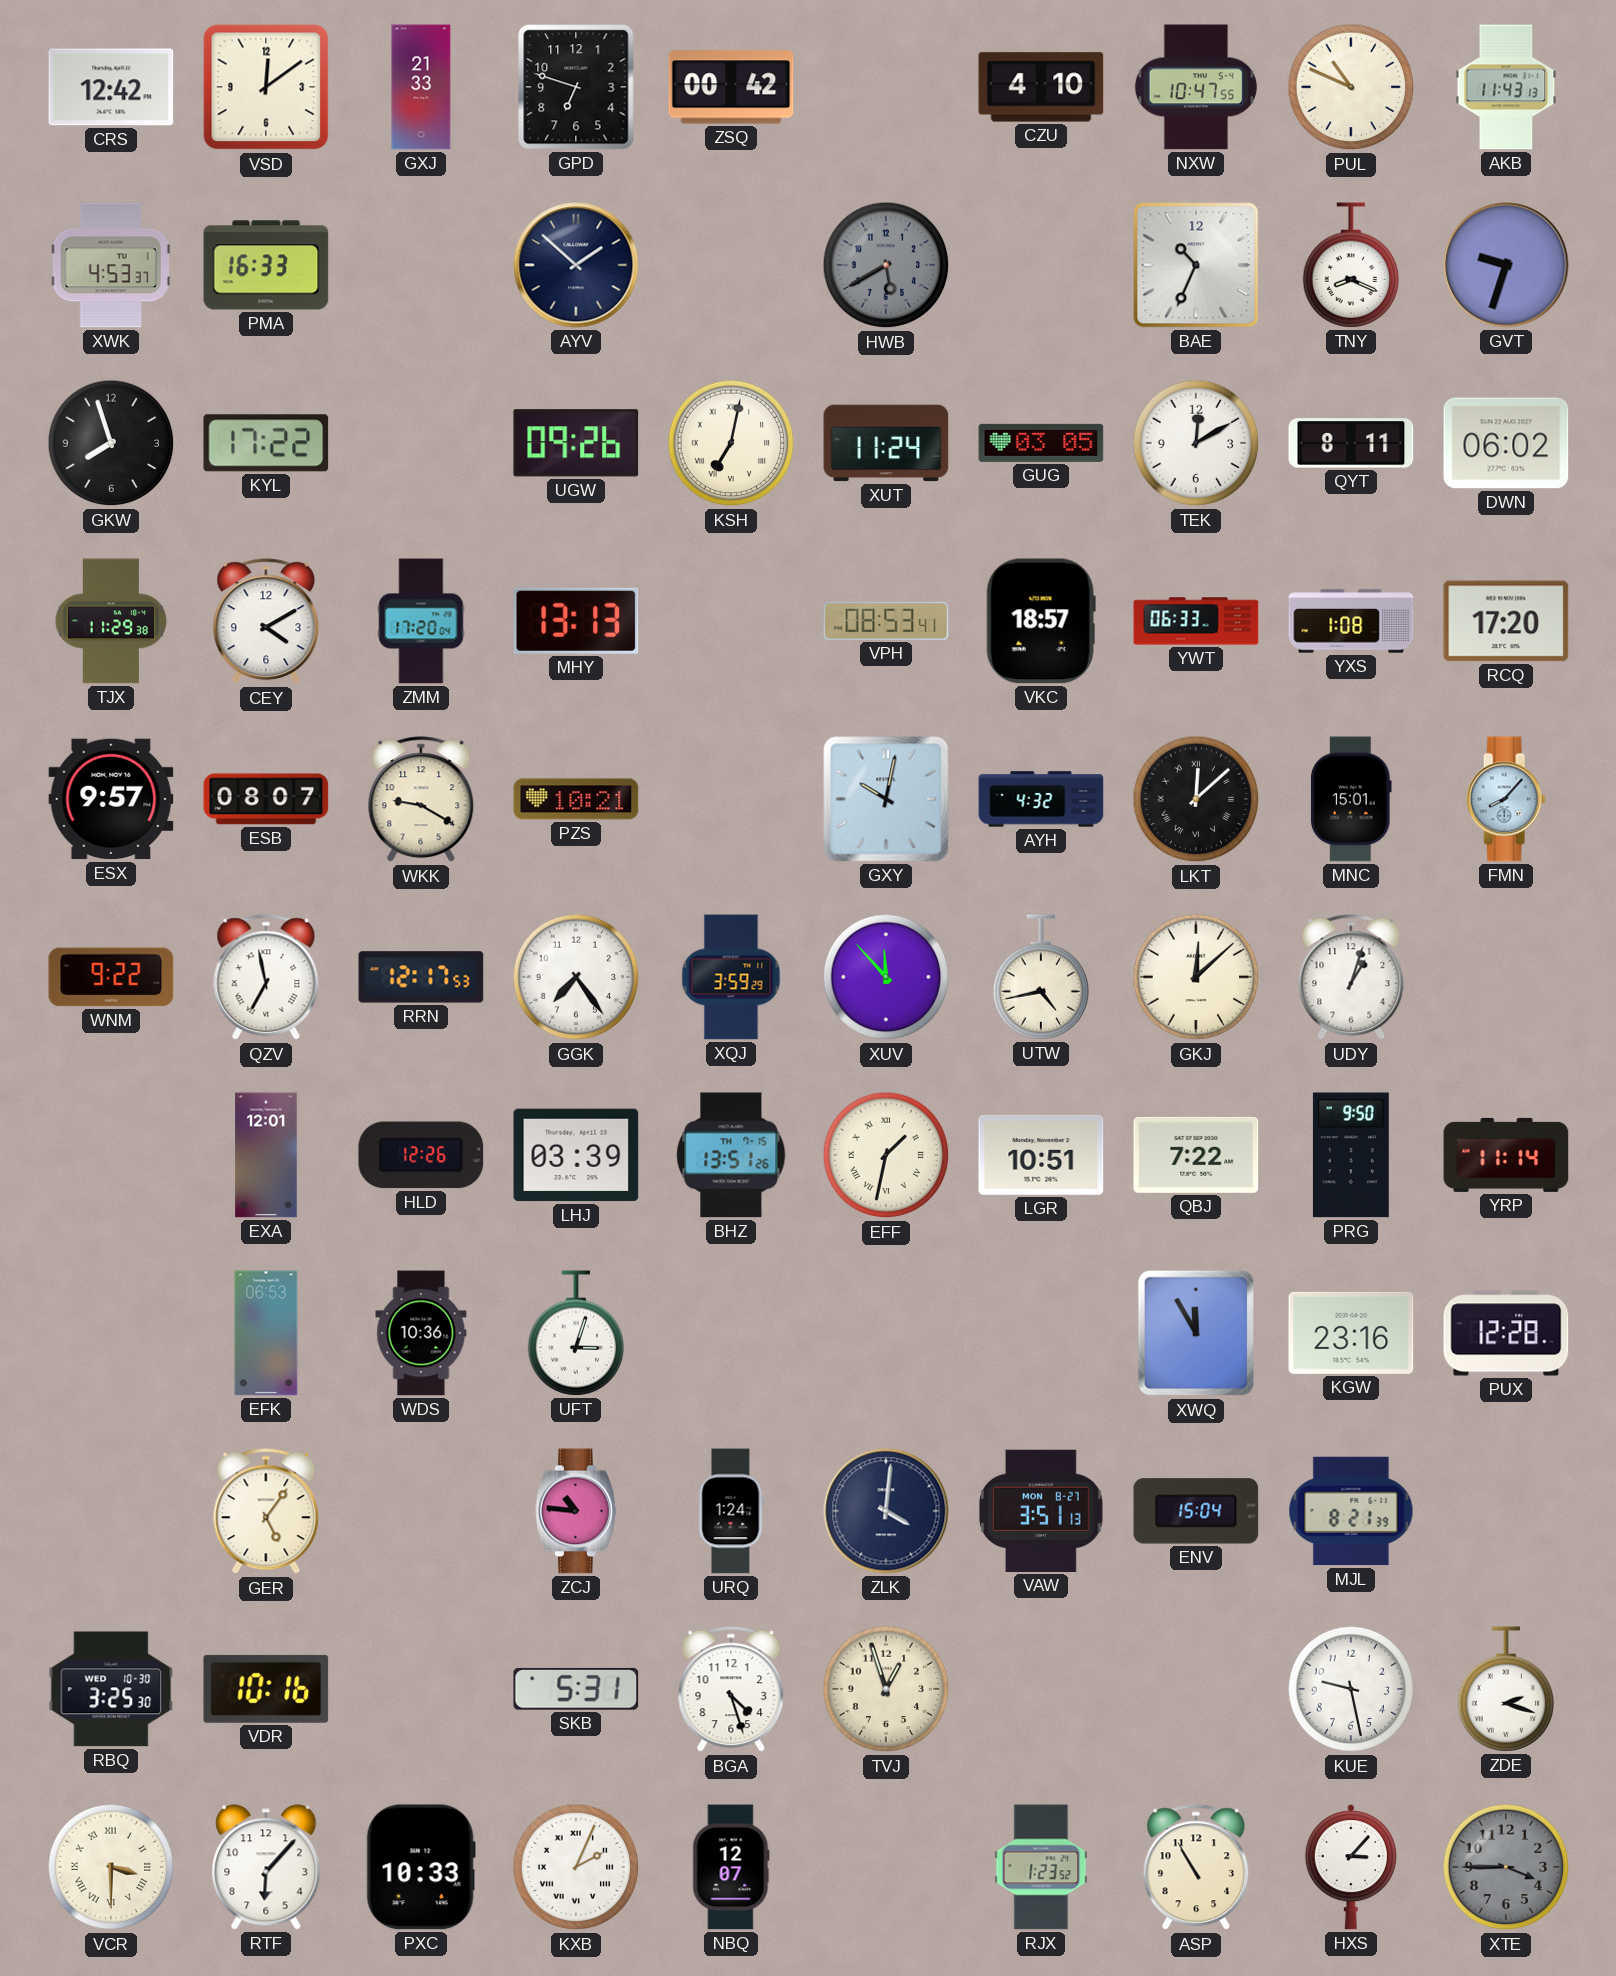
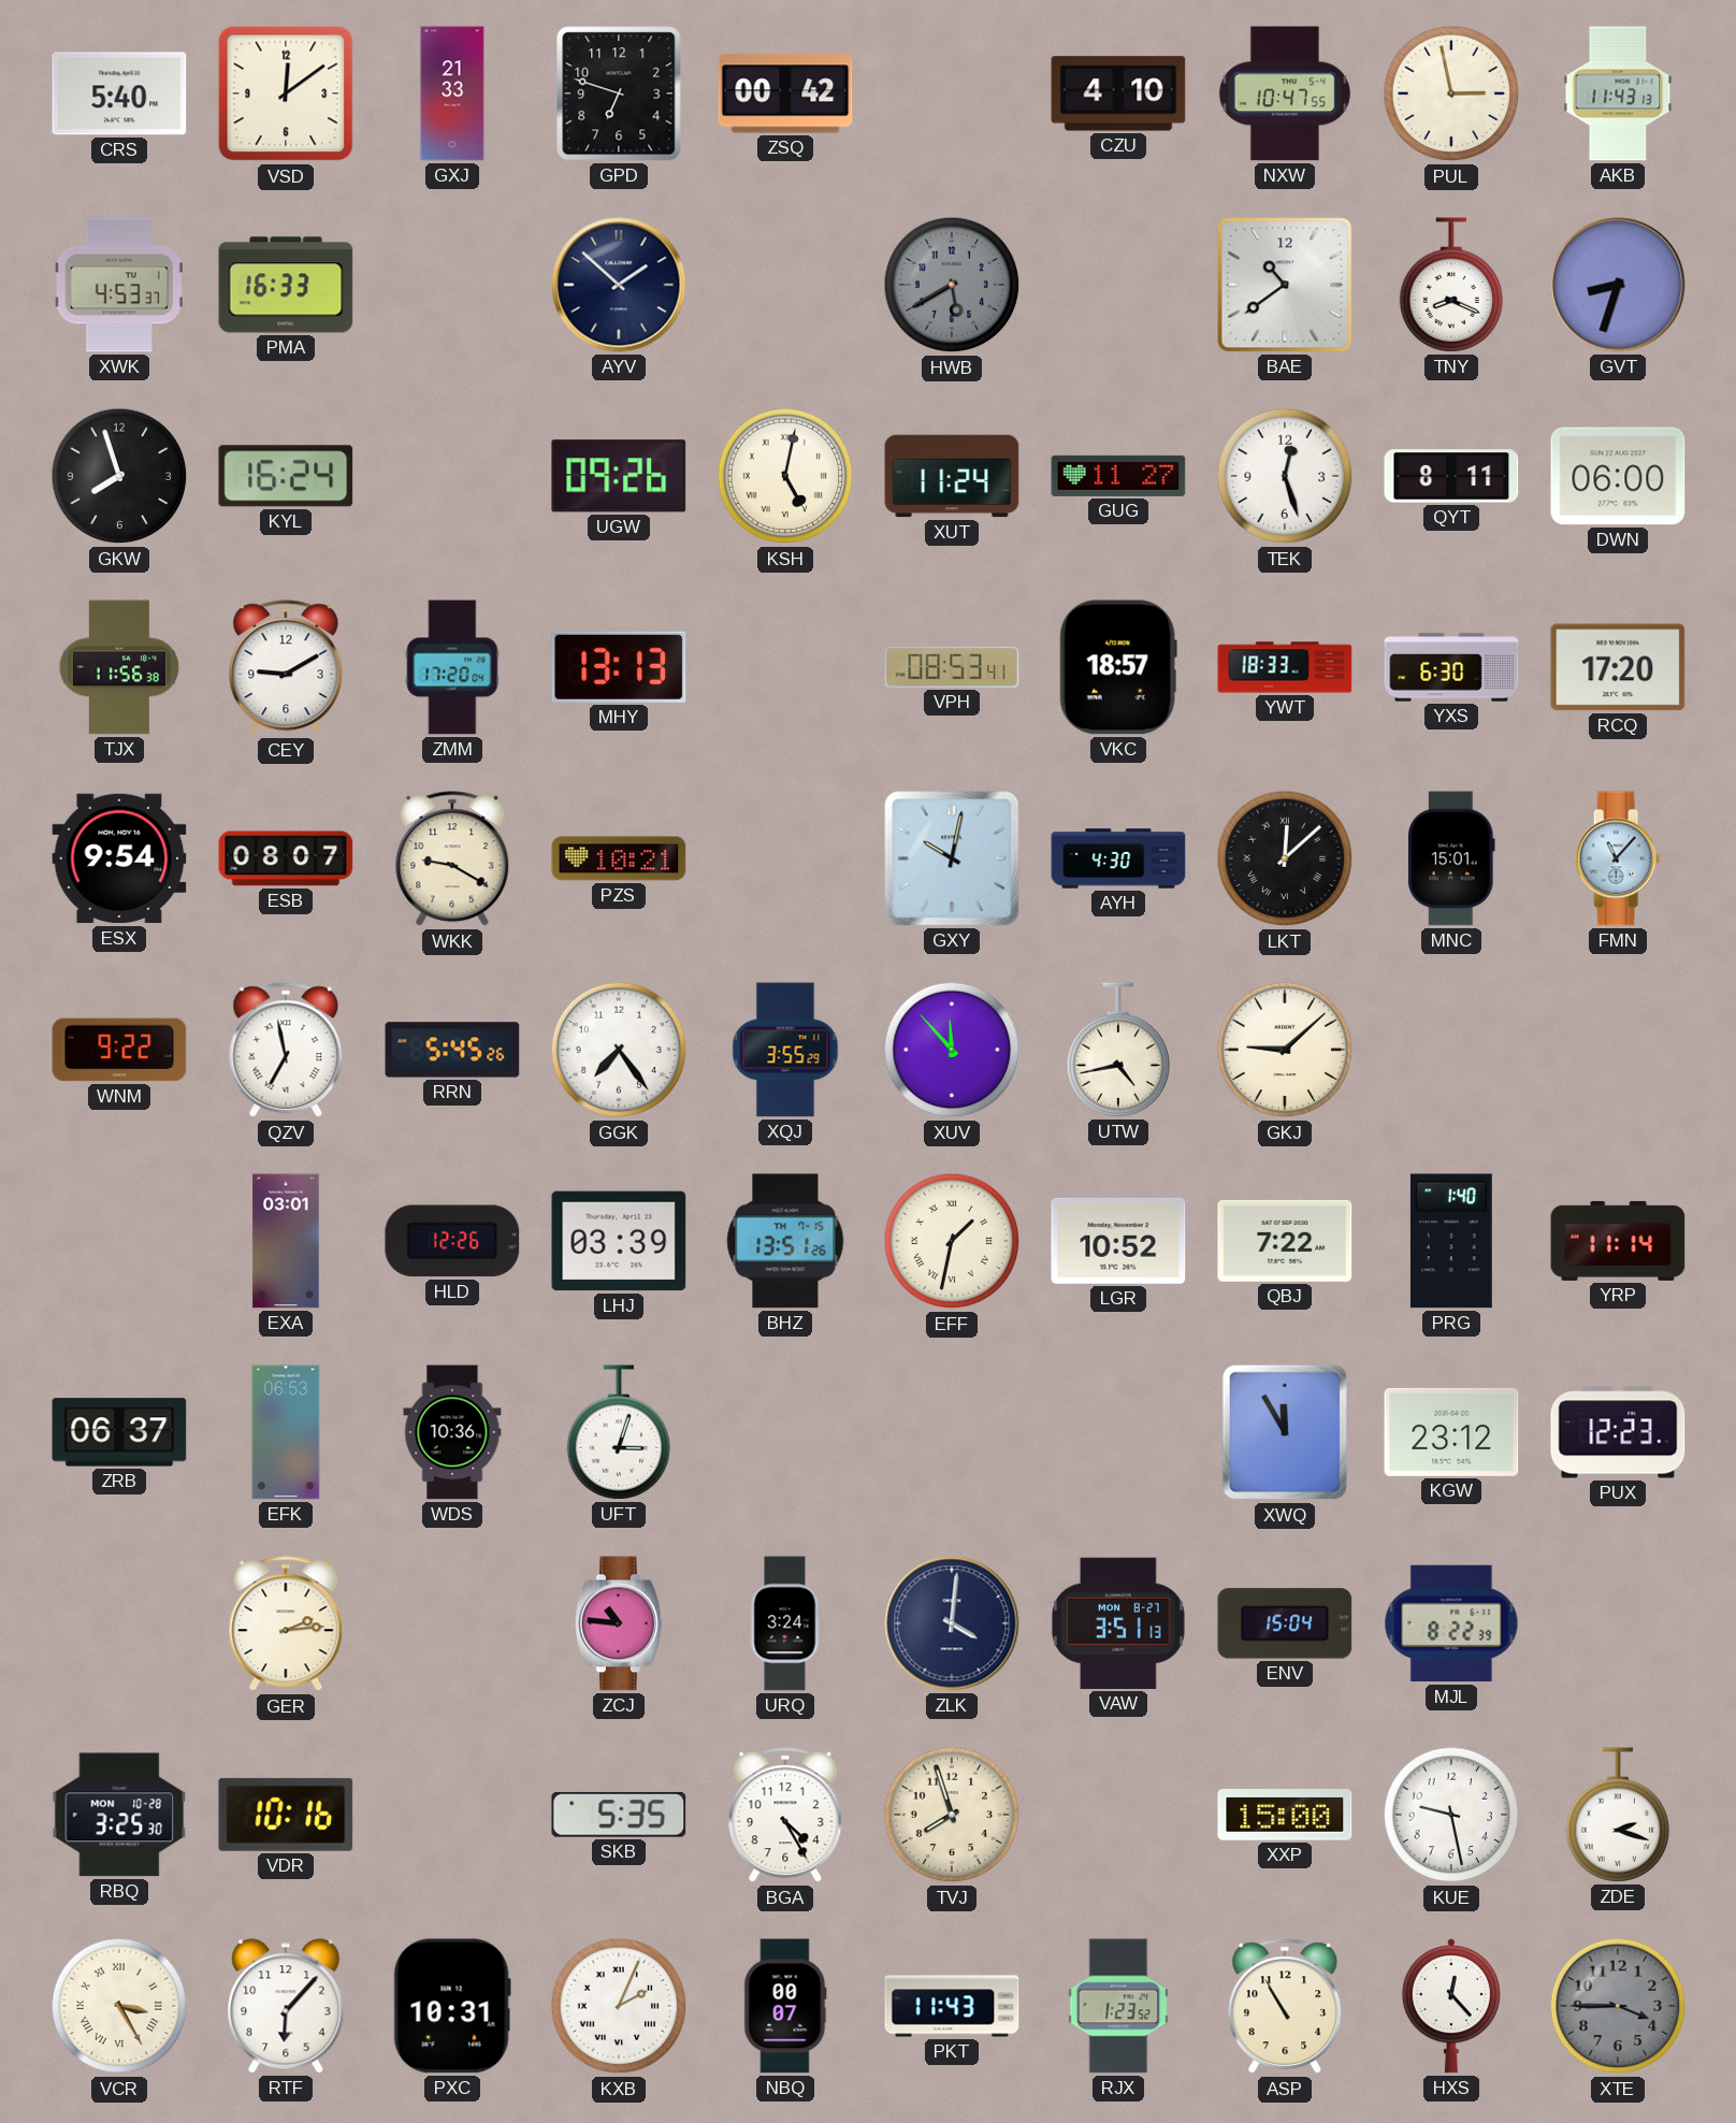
CRS: 12:42 -> 5:40
PUL: 10:49 -> 2:58
BAE: 10:34 -> 10:39
GVT: 9:33 -> 8:33
KYL: 17:22 -> 16:24
KSH: 7:02 -> 5:02
GUG: 03:05 -> 11:27
TEK: 12:10 -> 12:27
DWN: 06:02 -> 06:00
TJX: 11:29 -> 11:56
CEY: 4:10 -> 9:10
YWT: 06:33 -> 18:33
YXS: 1:08 -> 6:30
ESX: 9:57 -> 9:54
AYH: 4:32 -> 4:30
FMN: 8:07 -> 11:07
RRN: 12:17 -> 5:45
XQJ: 3:59 -> 3:55
GKJ: 12:08 -> 9:08
UDY: 1:03 -> none
EXA: 12:01 -> 03:01
LGR: 10:51 -> 10:52
PRG: 9:50 -> 1:40
ZRB: none -> 06:37
KGW: 23:16 -> 23:12
PUX: 12:28 -> 12:23
GER: 5:06 -> 2:14
URQ: 1:24 -> 3:24
MJL: 8:21 -> 8:22
RBQ date: WED 10-30 -> MON 10-28
SKB: 5:31 -> 5:35
BGA: 4:27 -> 4:25
TVJ: 12:57 -> 7:57
XXP: none -> 15:00
VCR: 3:30 -> 3:25
PXC: 10:33 -> 10:31
NBQ: 12:07 -> 00:07
PKT: none -> 11:43
HXS: 3:07 -> 12:23
